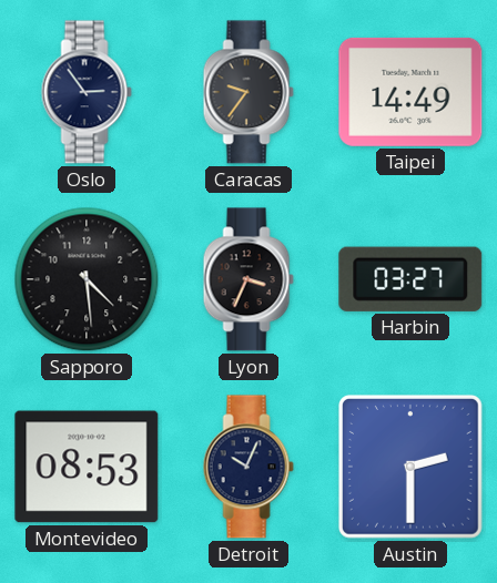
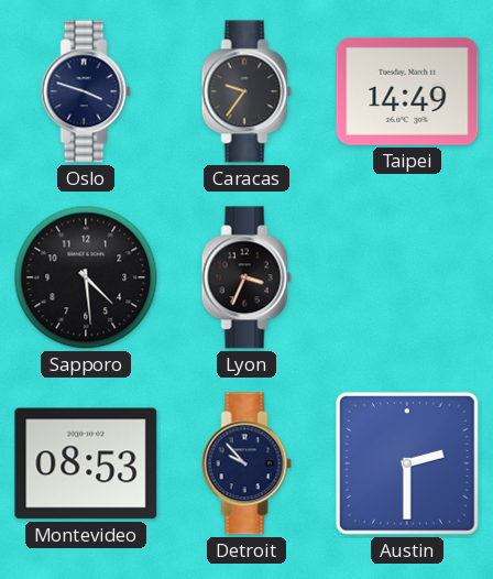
Oslo: 2:54 -> 3:48
Harbin: 03:27 -> none
Detroit: 10:04 -> 9:53
